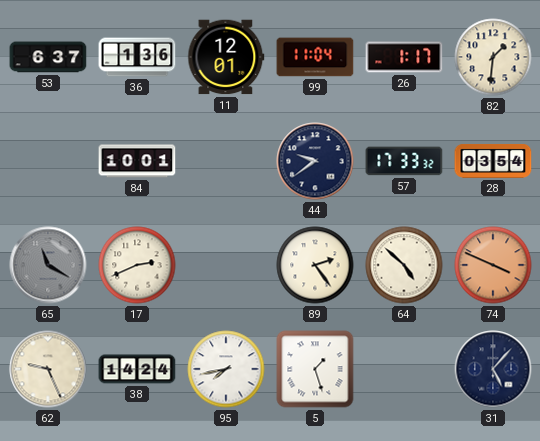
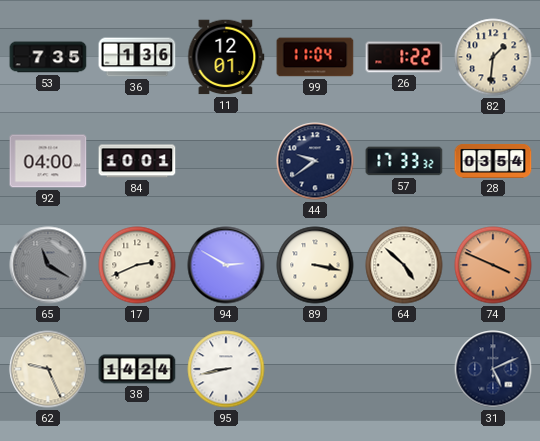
53: 6:37 -> 7:35
26: 1:17 -> 1:22
92: none -> 04:00
94: none -> 2:50
89: 2:24 -> 3:17
95: 7:43 -> 8:43
5: 1:27 -> none
31: 5:07 -> 5:11
